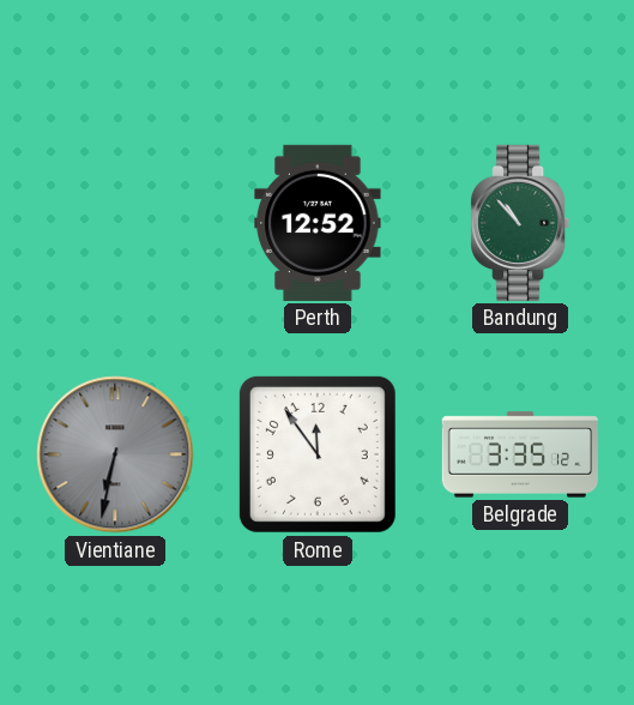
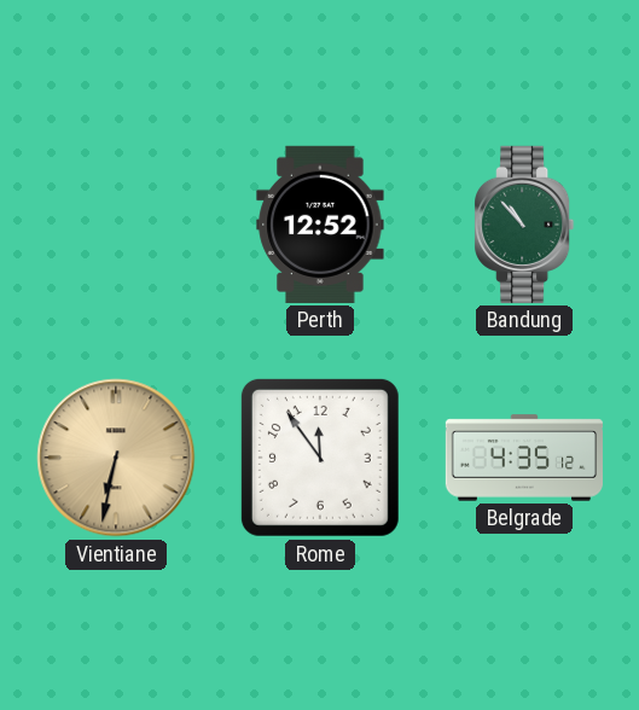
Vientiane dial: grey -> champagne
Belgrade: 3:35 -> 4:35
